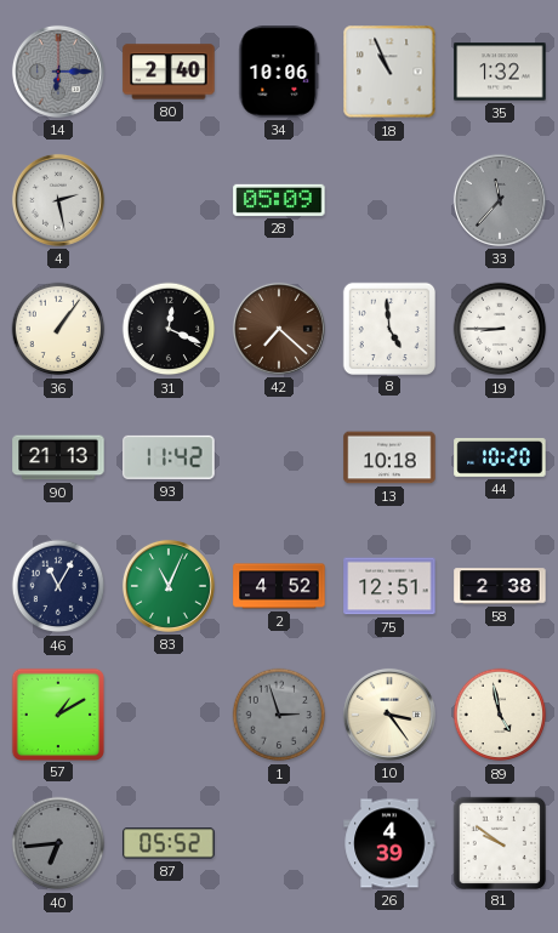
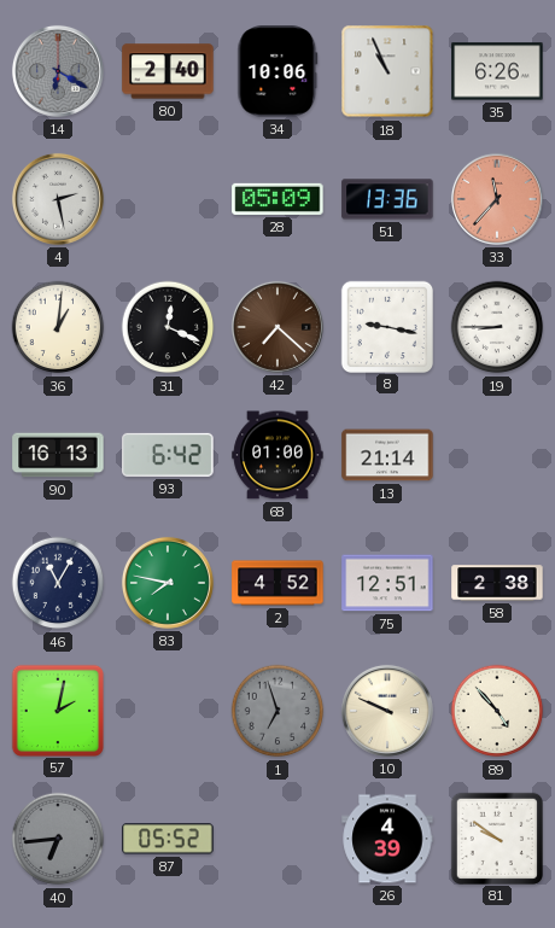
14: 6:15 -> 6:20
35: 1:32 -> 6:26
51: none -> 13:36
33 dial: grey -> salmon
36: 1:06 -> 1:01
8: 4:59 -> 9:17
90: 21:13 -> 16:13
93: 11:42 -> 6:42
68: none -> 01:00
13: 10:18 -> 21:14
44: 10:20 -> none
83: 11:04 -> 7:47
57: 1:10 -> 2:02
1: 2:57 -> 6:57
10: 3:24 -> 9:49
89: 4:58 -> 4:53
